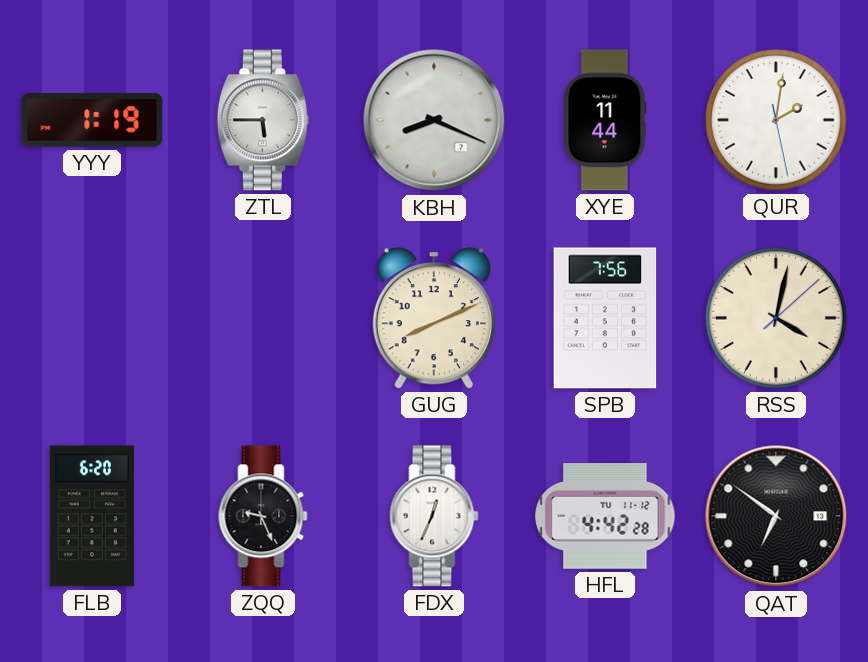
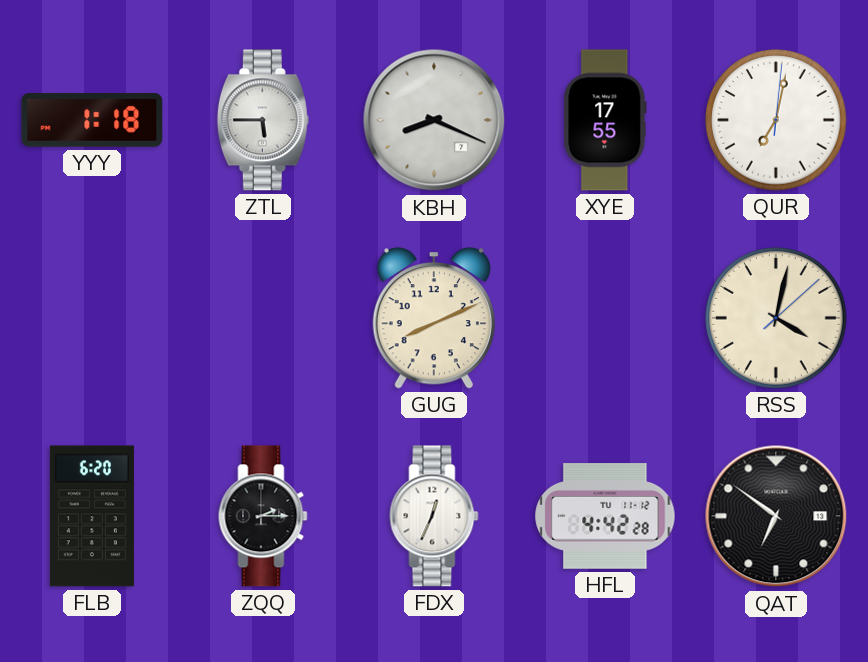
YYY: 1:19 -> 1:18
XYE: 11:44 -> 17:55
QUR: 2:01 -> 7:02
SPB: 7:56 -> none
ZQQ: 9:26 -> 2:15
